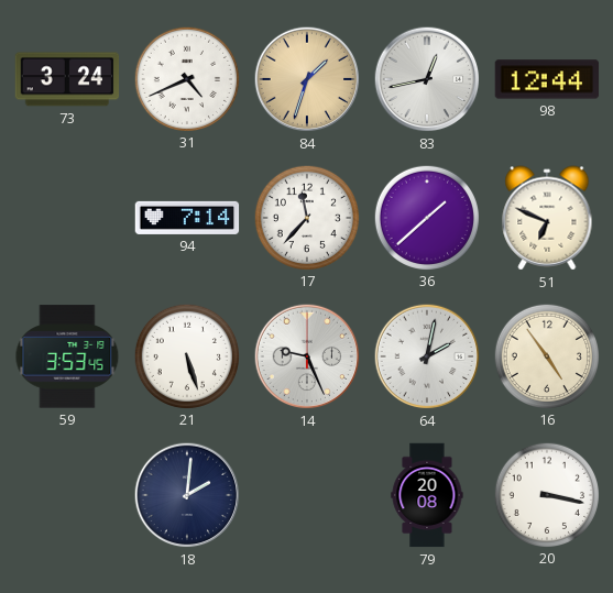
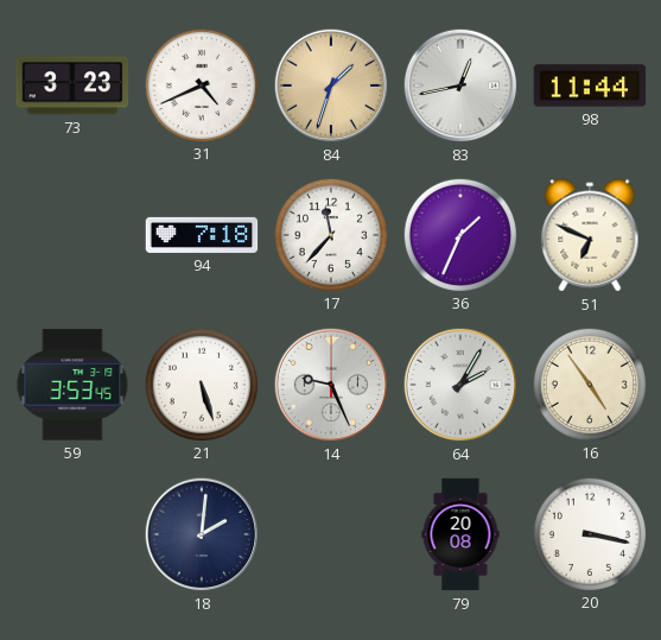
73: 3:24 -> 3:23
98: 12:44 -> 11:44
94: 7:14 -> 7:18
36: 1:38 -> 1:34
64: 2:02 -> 2:05
